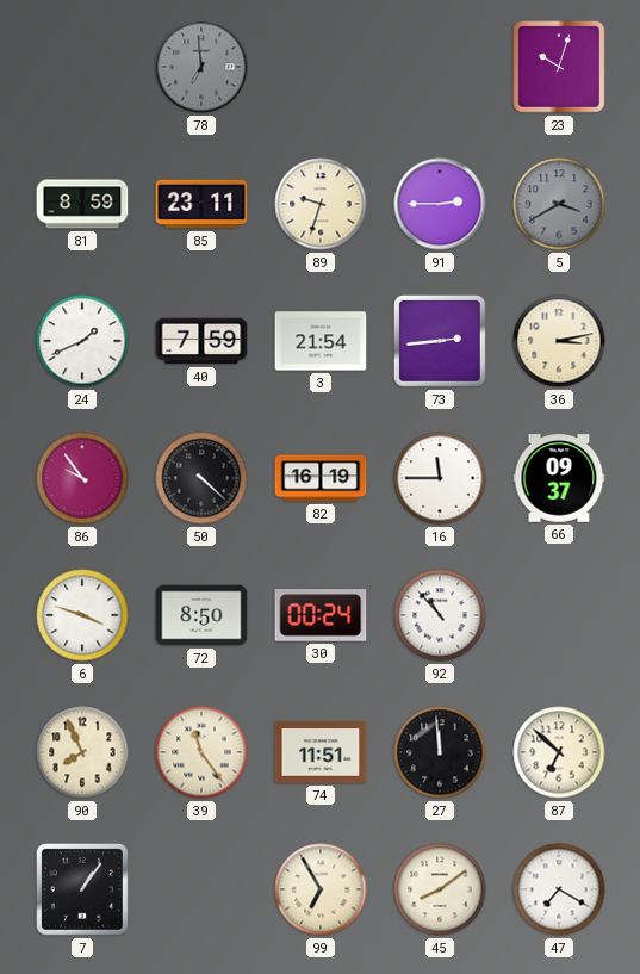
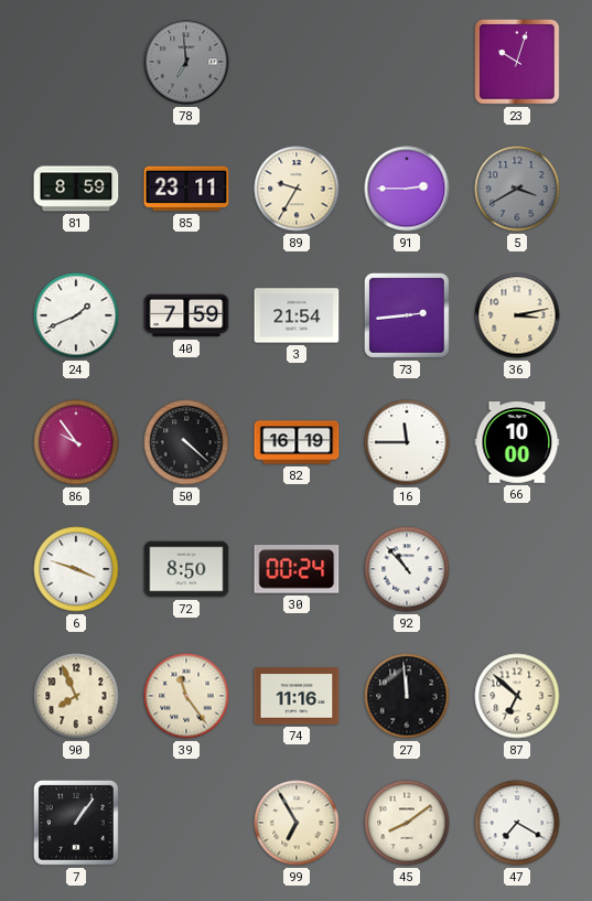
89: 9:33 -> 9:35
66: 09:37 -> 10:00
74: 11:51 -> 11:16
